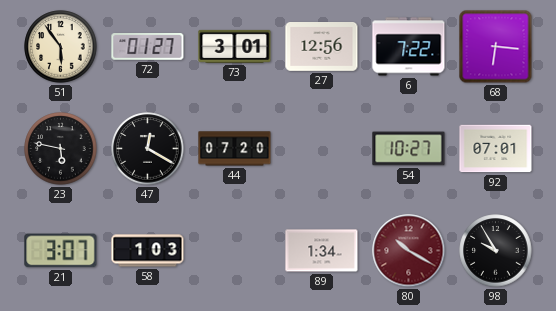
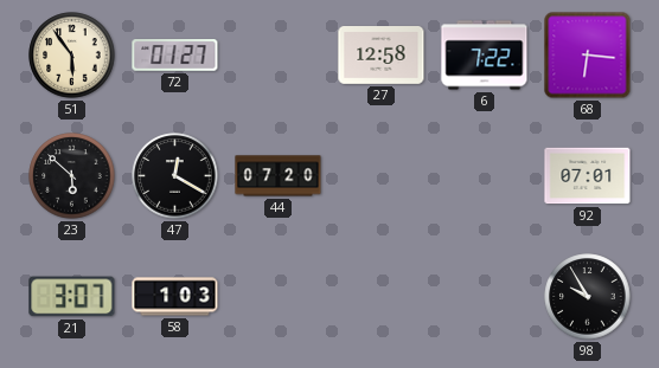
73: 3:01 -> none
27: 12:56 -> 12:58
23: 5:47 -> 5:52
54: 10:27 -> none
89: 1:34 -> none
80: 10:20 -> none
